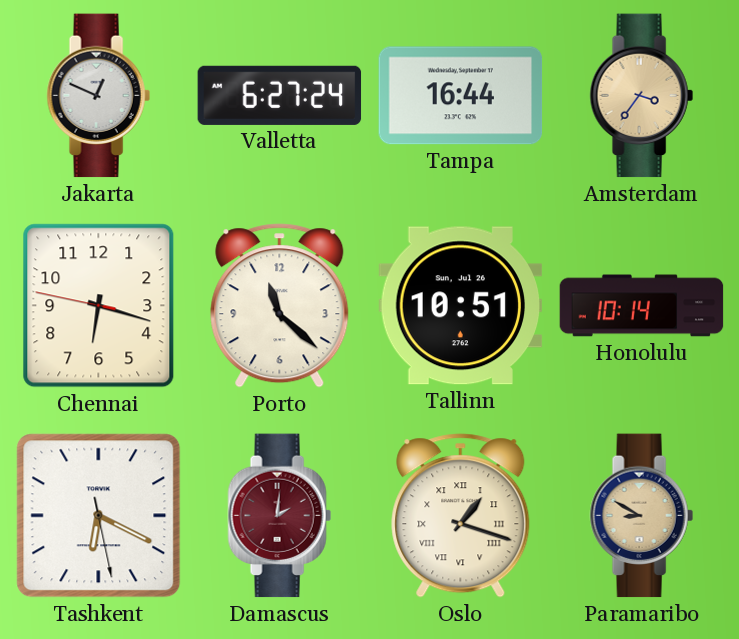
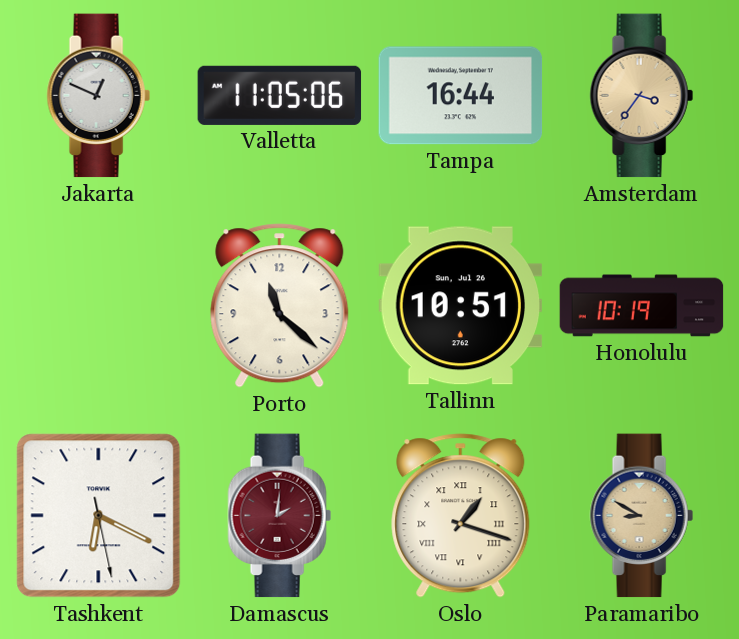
Valletta: 6:27 -> 11:05
Chennai: 6:17 -> none
Honolulu: 10:14 -> 10:19
